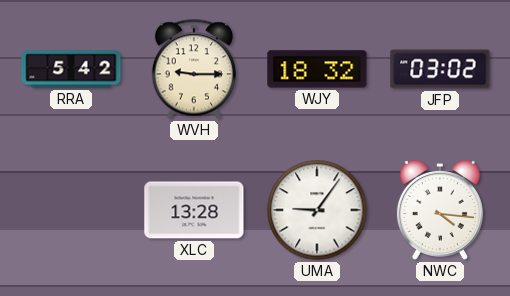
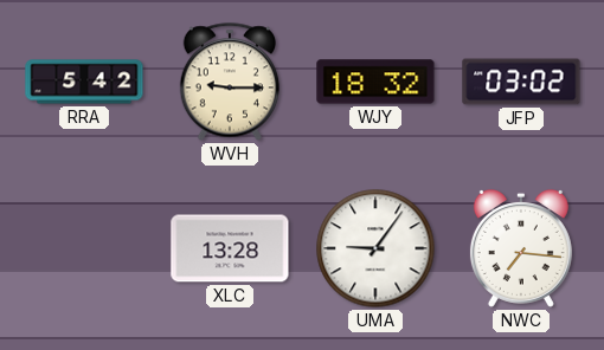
NWC: 4:16 -> 7:16
